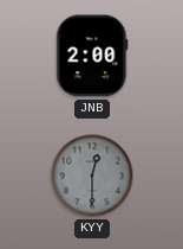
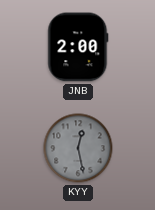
KYY: 12:30 -> 12:28
